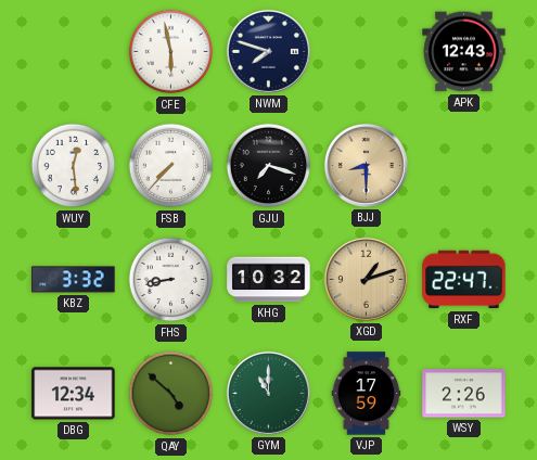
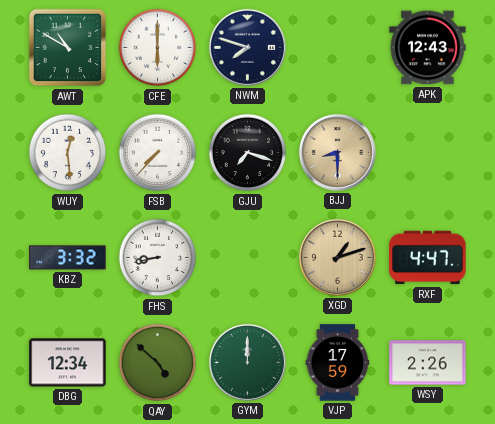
AWT: none -> 10:50
CFE: 5:58 -> 6:00
KHG: 10:32 -> none
RXF: 22:47 -> 4:47
GYM: 11:00 -> 12:00
